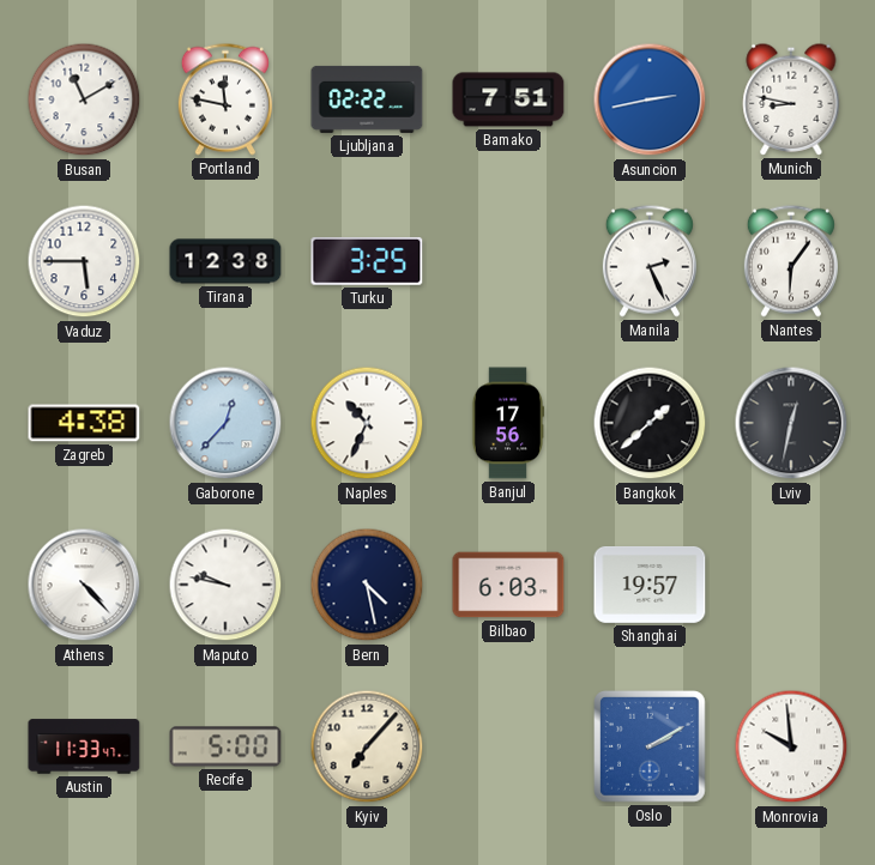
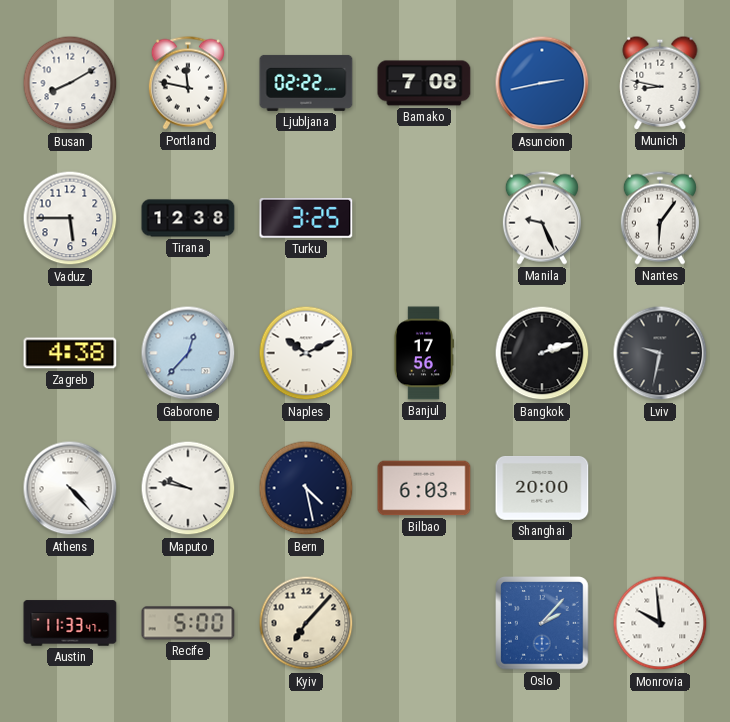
Busan: 11:10 -> 8:10
Bamako: 7:51 -> 7:08
Manila: 2:26 -> 9:26
Naples: 10:34 -> 10:11
Bangkok: 1:38 -> 2:12
Lviv: 12:32 -> 9:32
Shanghai: 19:57 -> 20:00
Oslo: 2:10 -> 2:07
